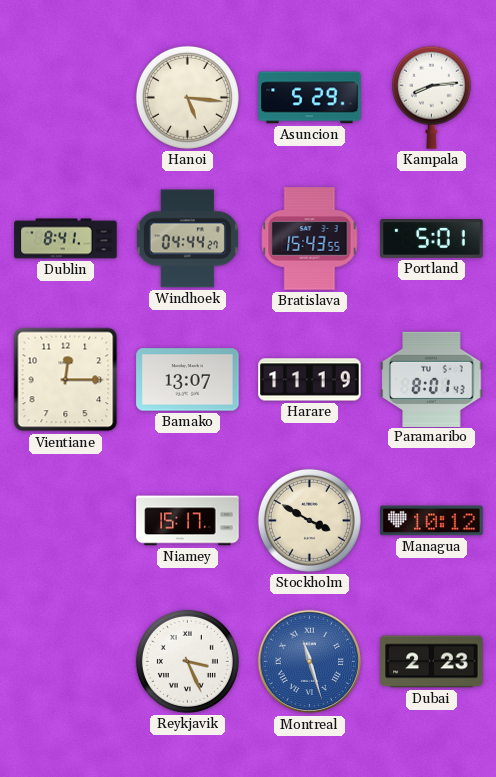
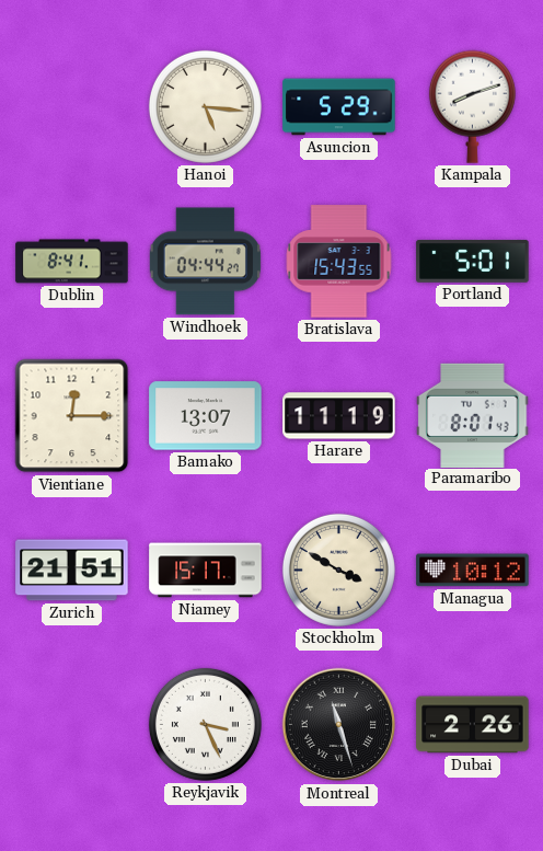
Kampala: 8:14 -> 8:12
Zurich: none -> 21:51
Montreal dial: blue -> black
Dubai: 2:23 -> 2:26
